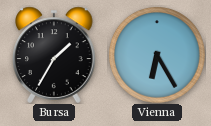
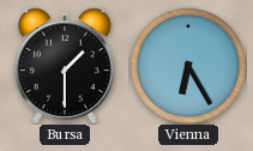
Bursa: 1:35 -> 1:30
